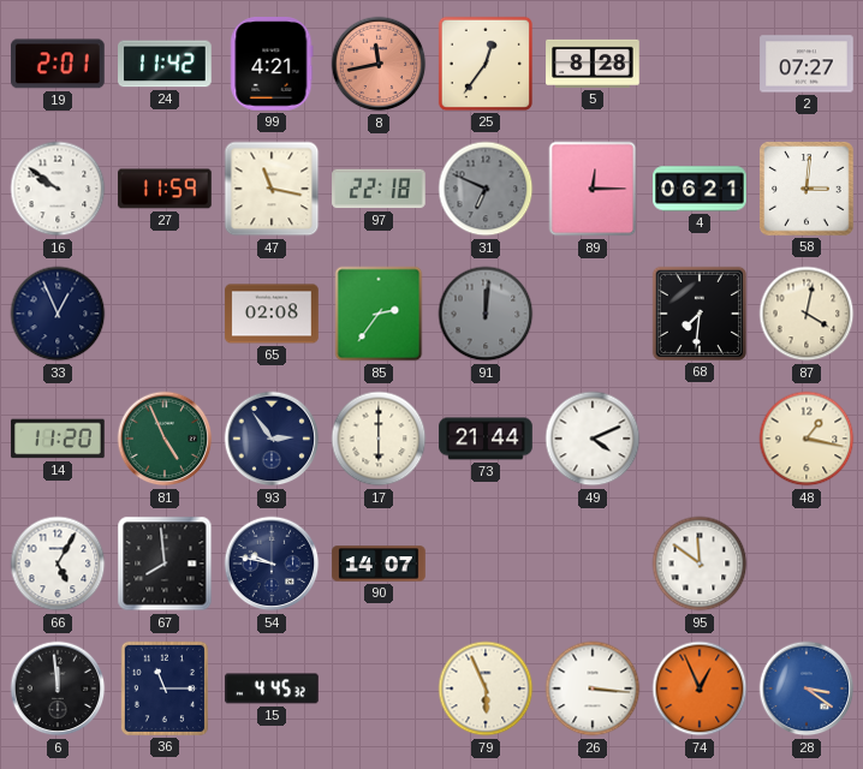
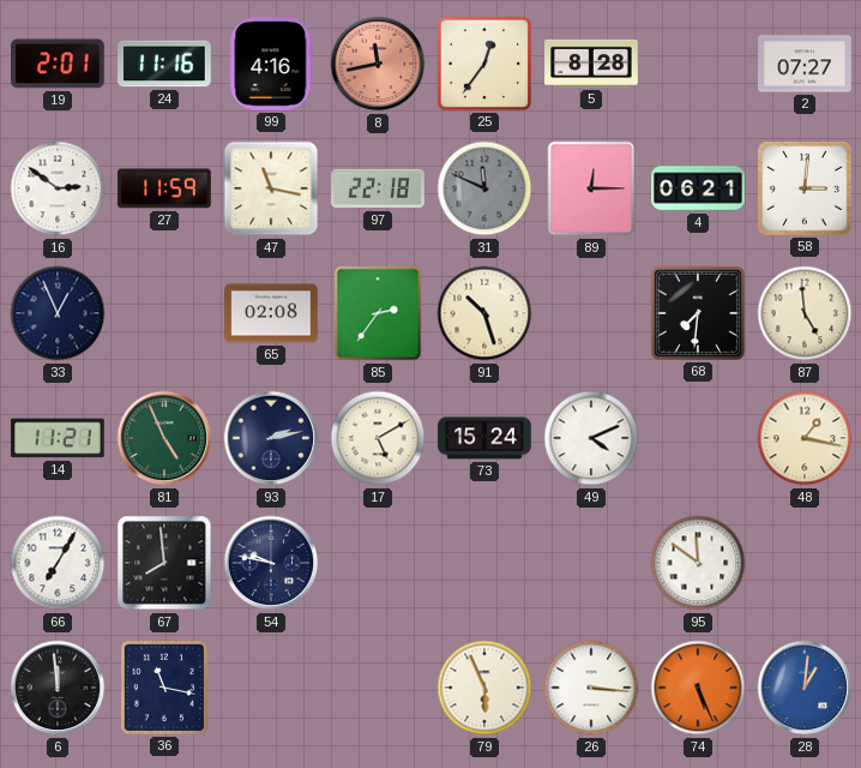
24: 11:42 -> 11:16
99: 4:21 -> 4:16
16: 9:51 -> 2:51
31: 6:49 -> 11:49
91: 12:01 -> 10:27
91 dial: grey -> cream
87: 4:02 -> 4:59
14: 11:20 -> 11:21
93: 2:54 -> 2:13
17: 6:00 -> 5:10
73: 21:44 -> 15:24
66: 5:05 -> 7:05
90: 14:07 -> none
36: 11:15 -> 11:17
15: 4:45 -> none
74: 12:56 -> 5:26
28: 3:21 -> 1:01
